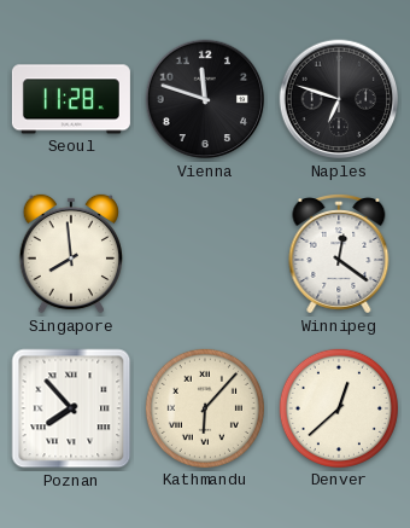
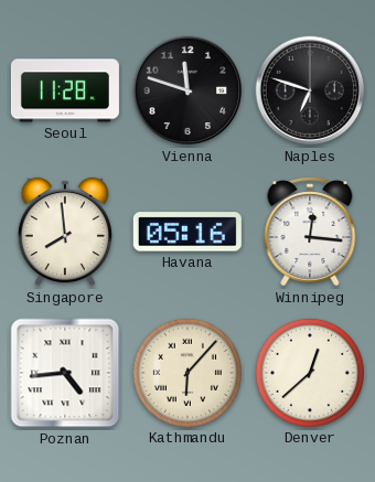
Havana: none -> 05:16
Winnipeg: 12:21 -> 12:16
Poznan: 7:53 -> 4:44
